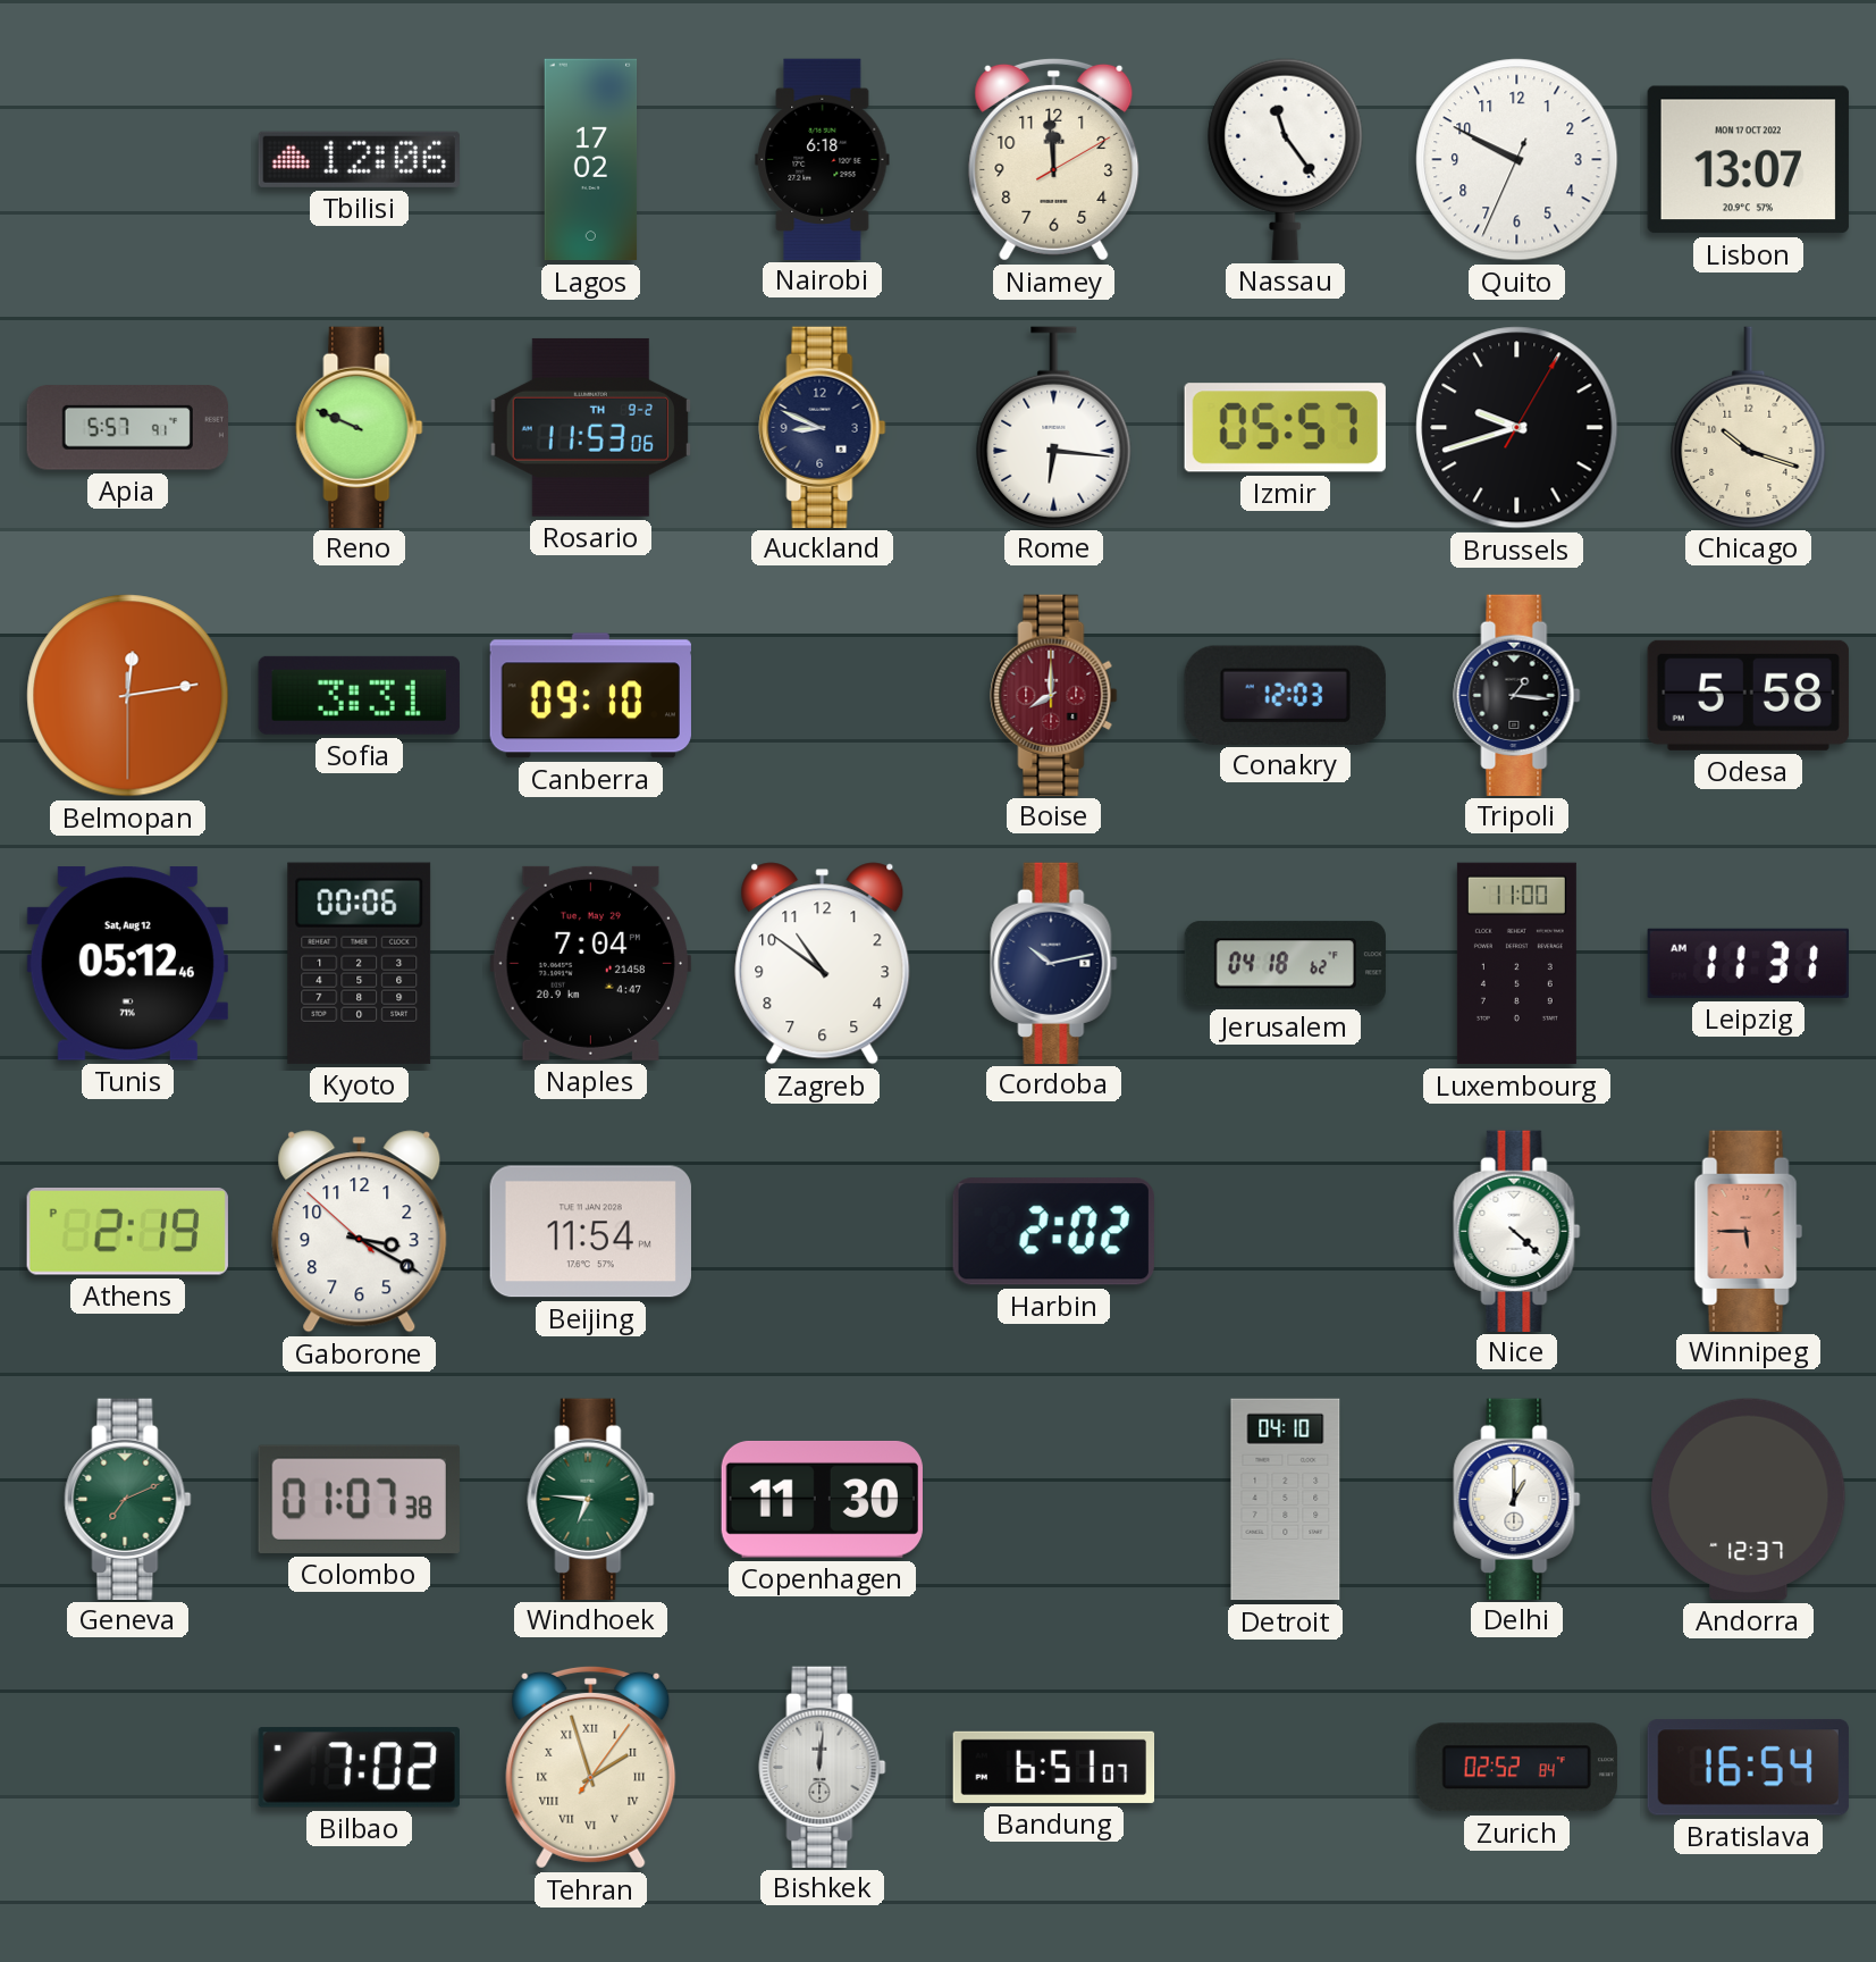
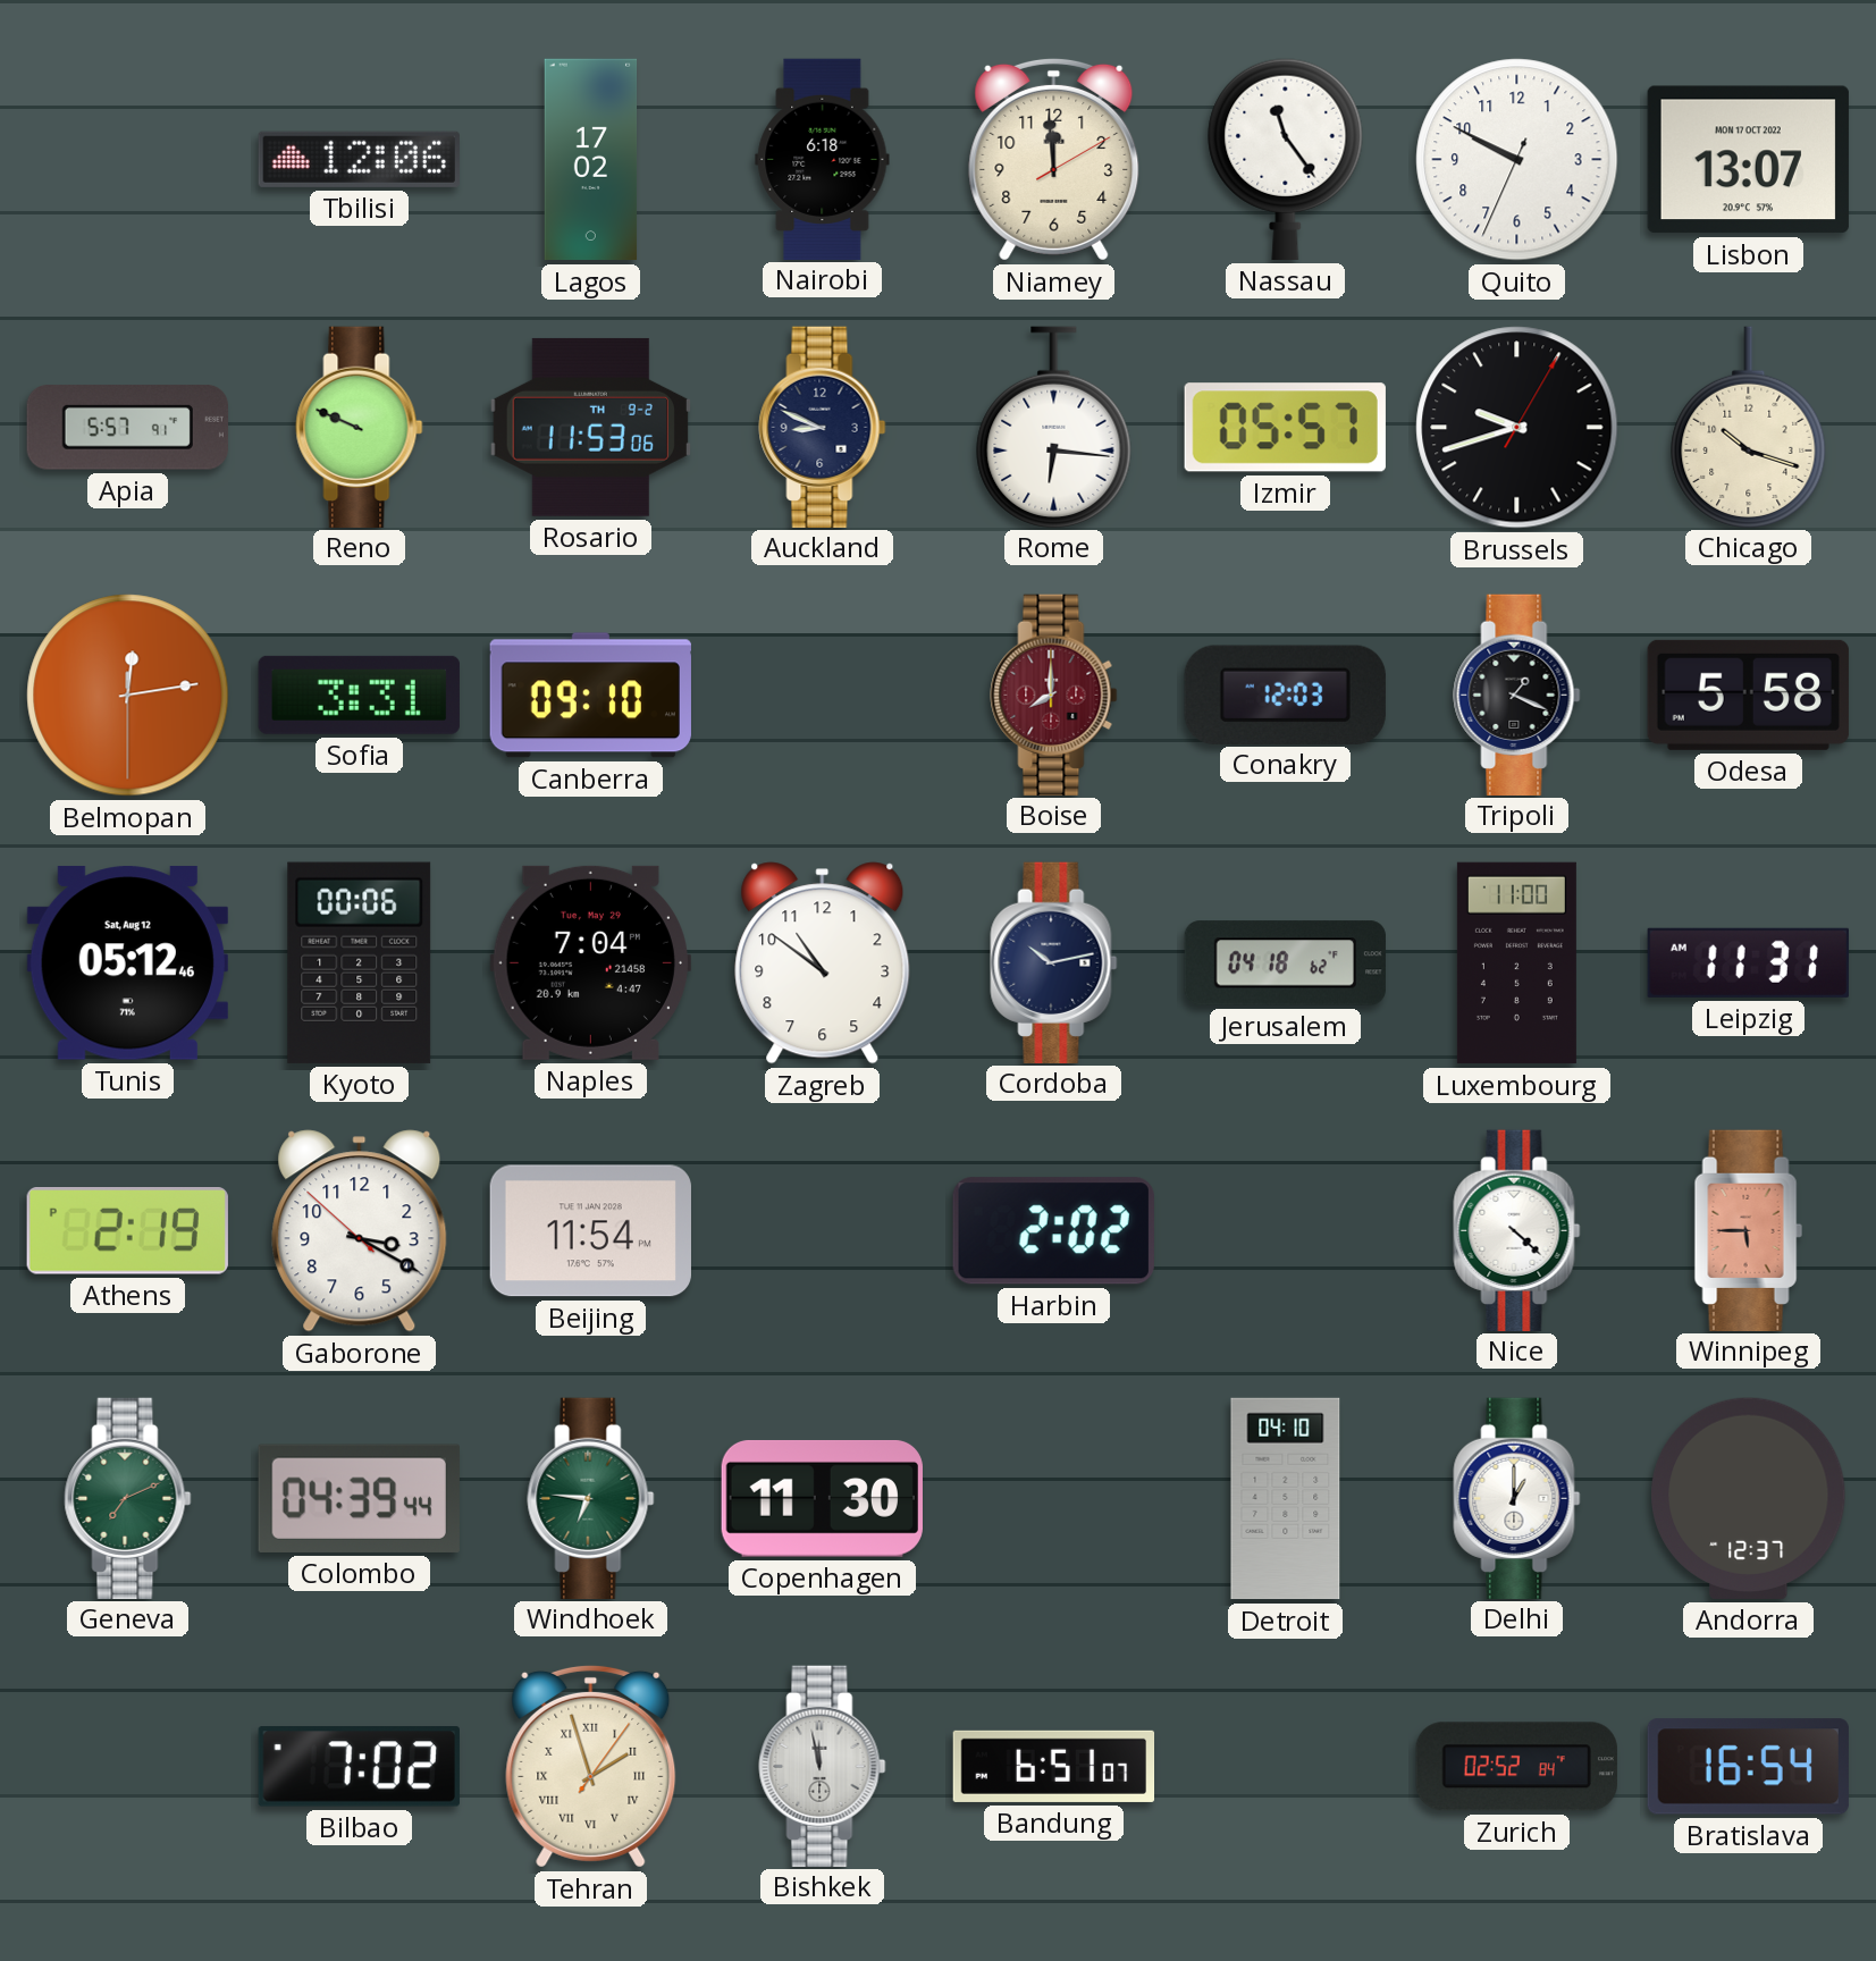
Tripoli: 1:16 -> 1:19
Colombo: 01:07 -> 04:39
Bishkek: 12:01 -> 11:58
